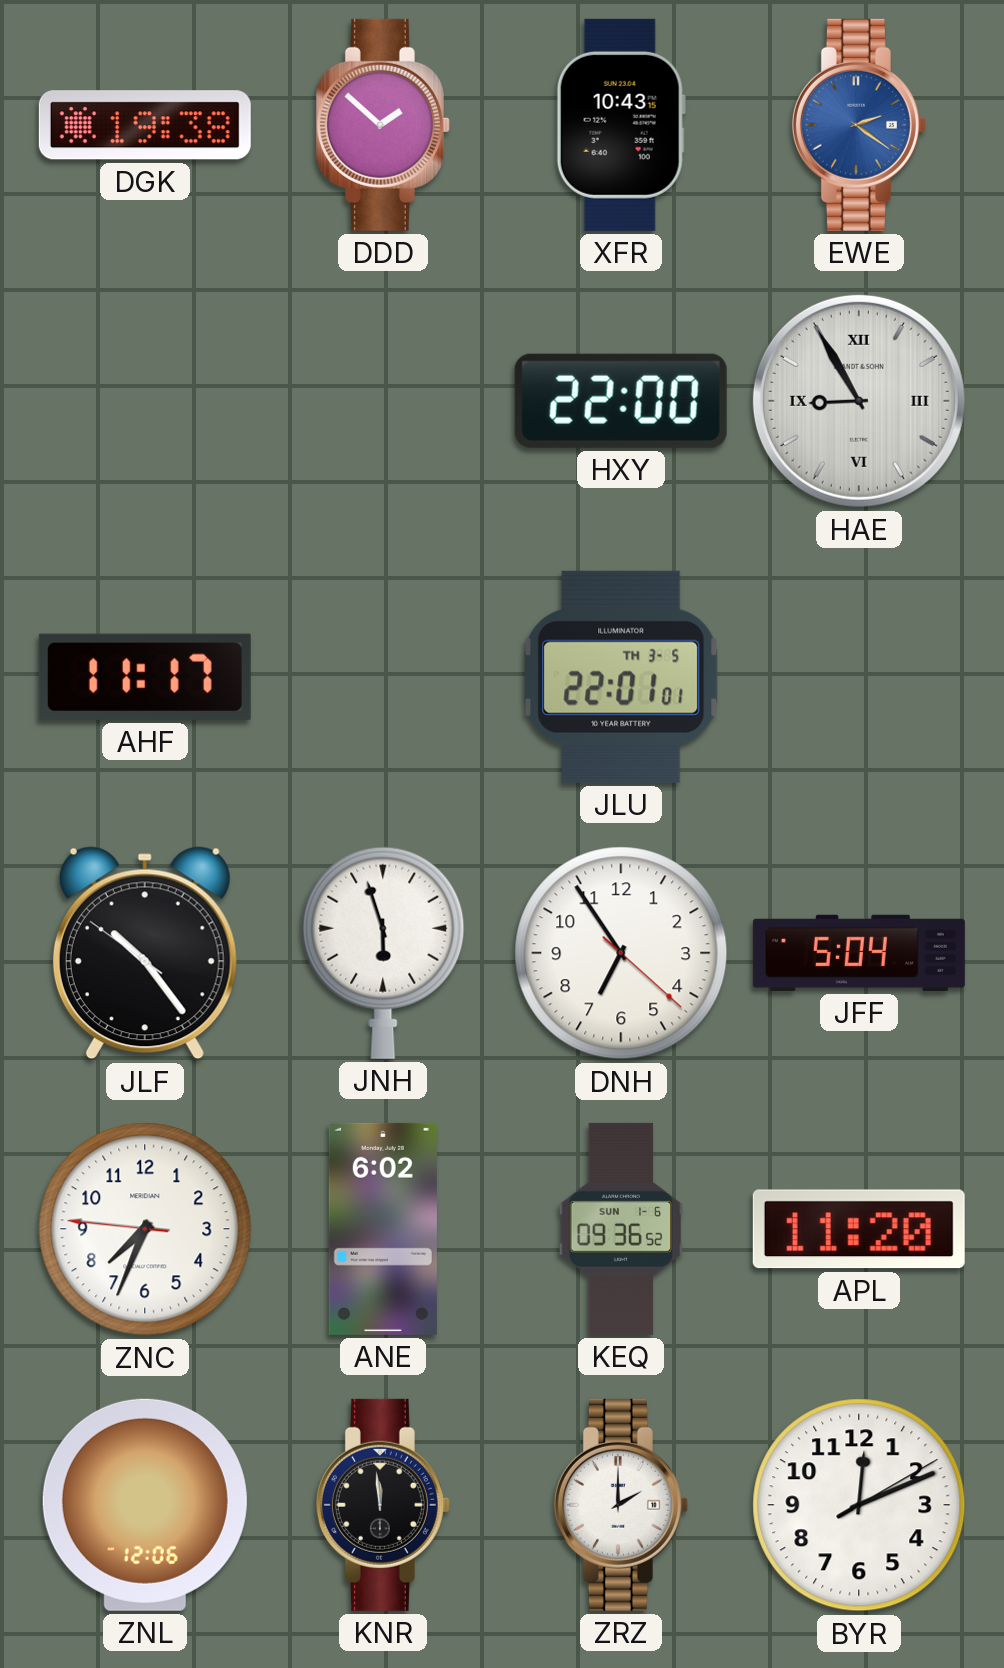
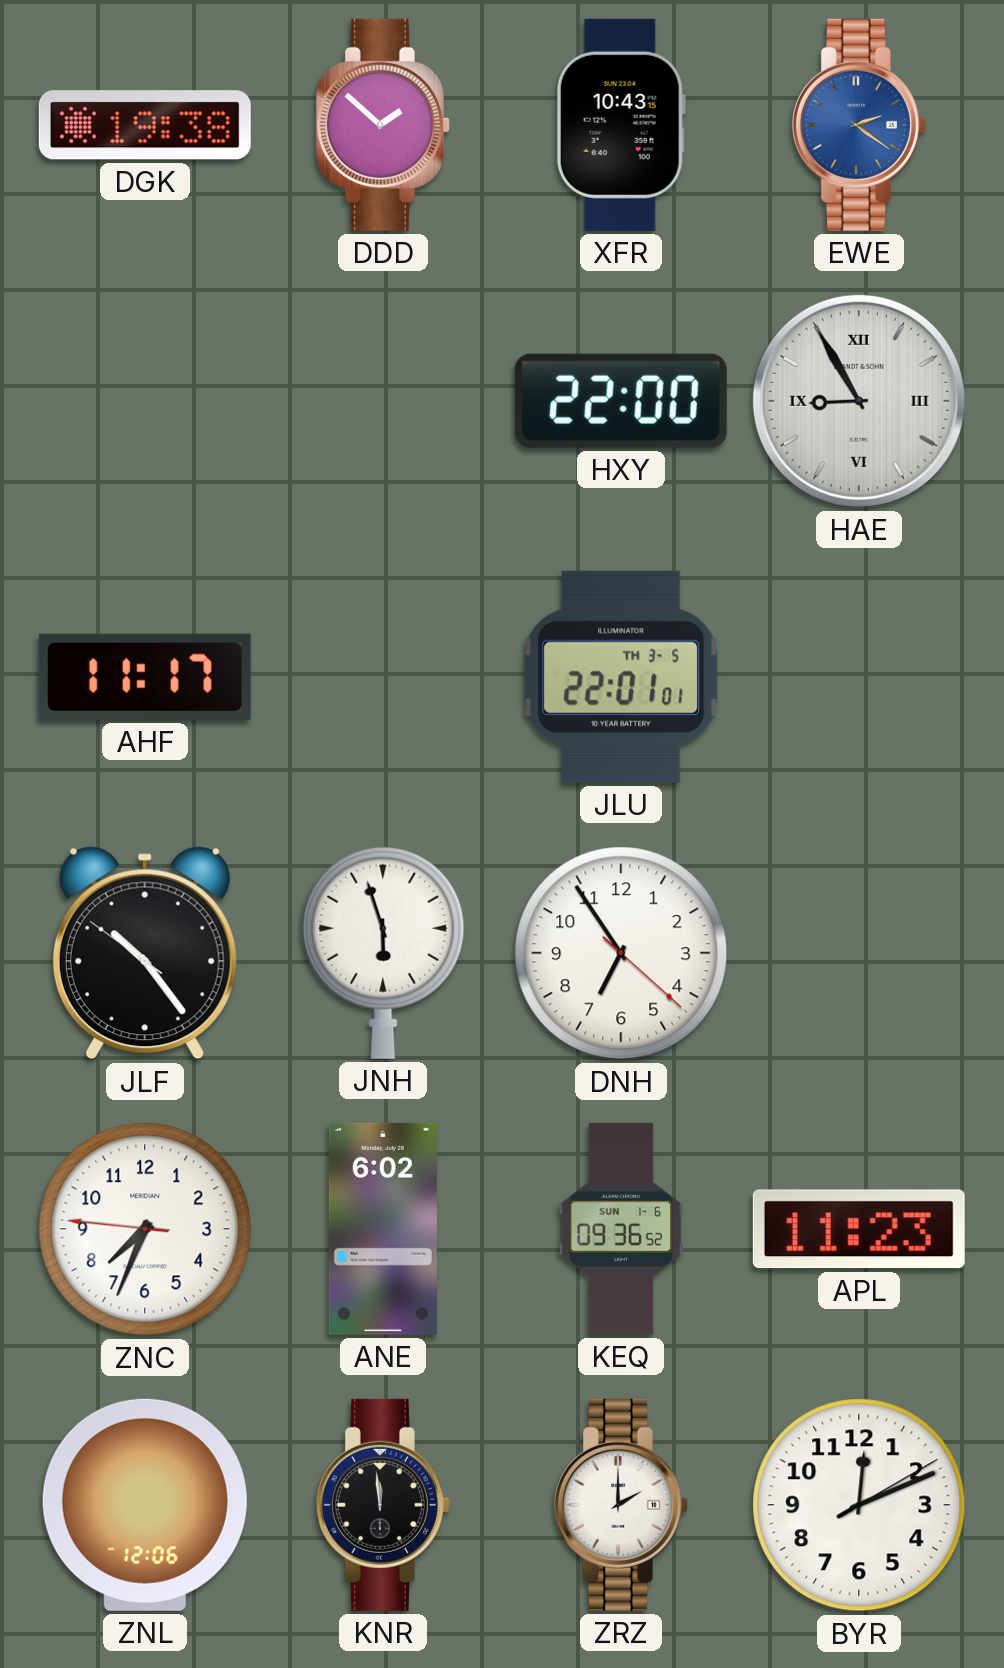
JFF: 5:04 -> none
APL: 11:20 -> 11:23
